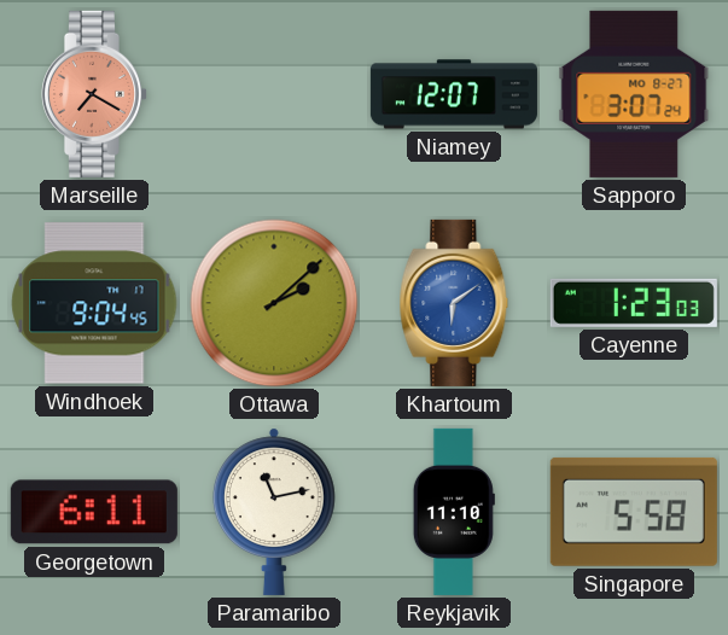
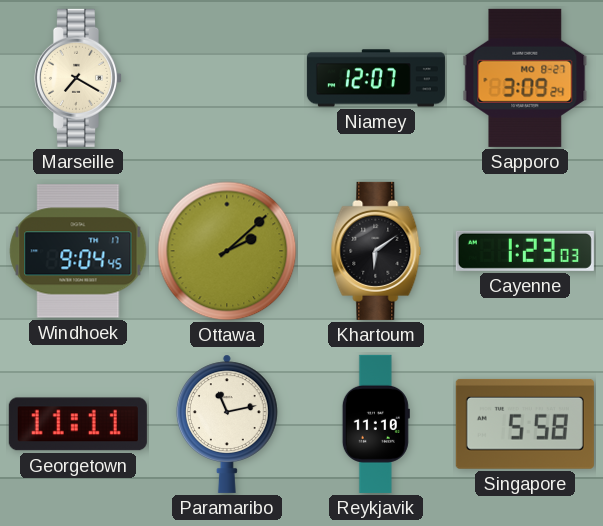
Marseille dial: salmon -> cream
Sapporo: 3:07 -> 3:09
Khartoum dial: blue -> black
Georgetown: 6:11 -> 11:11
